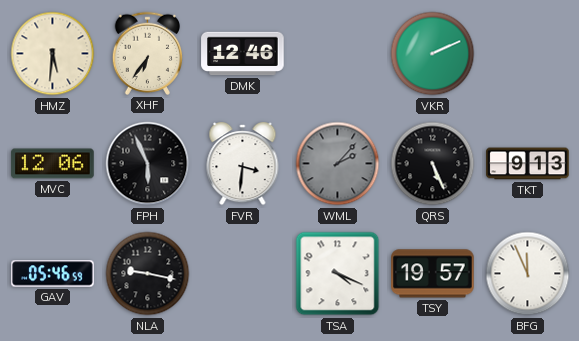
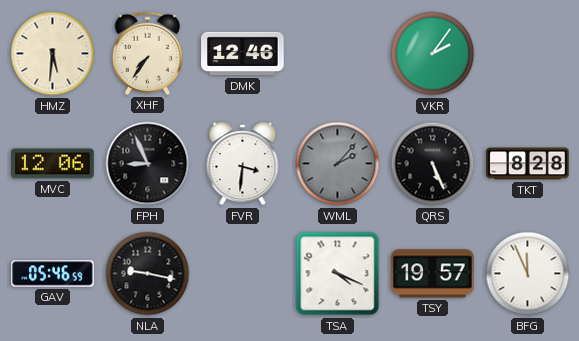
XHF: 6:36 -> 7:36
VKR: 2:11 -> 2:06
FPH: 5:56 -> 8:56
TKT: 9:13 -> 8:28
